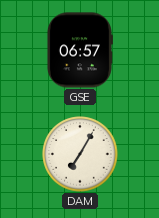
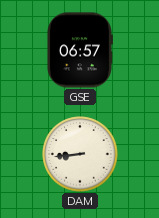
DAM: 7:05 -> 8:44
